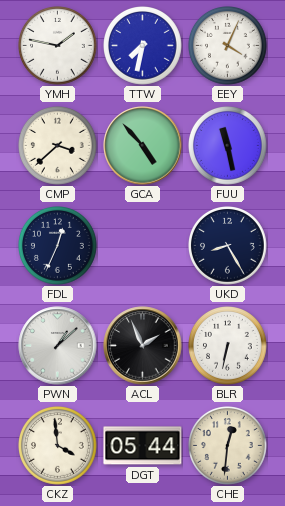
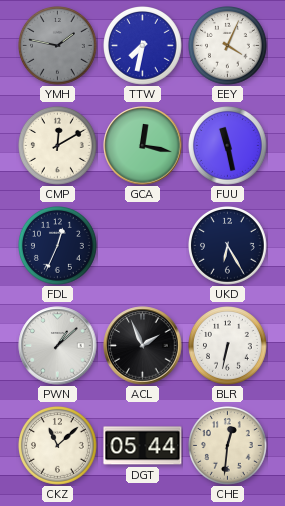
YMH dial: white -> grey
CMP: 3:38 -> 12:10
GCA: 4:53 -> 12:17
UKD: 8:25 -> 6:25
CKZ: 3:59 -> 11:08
